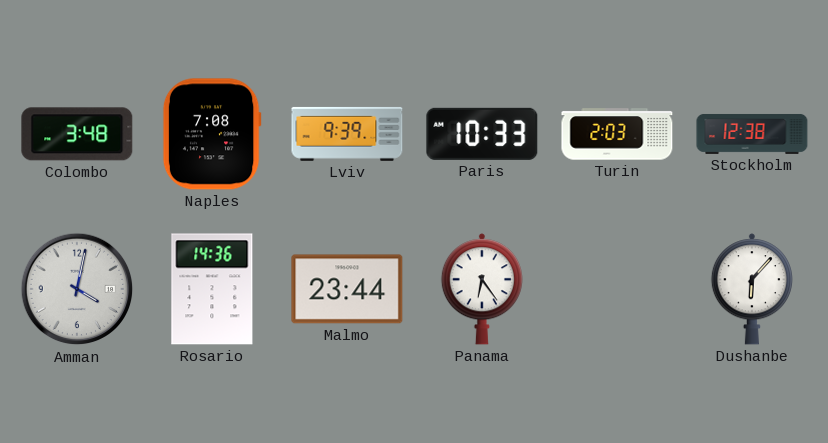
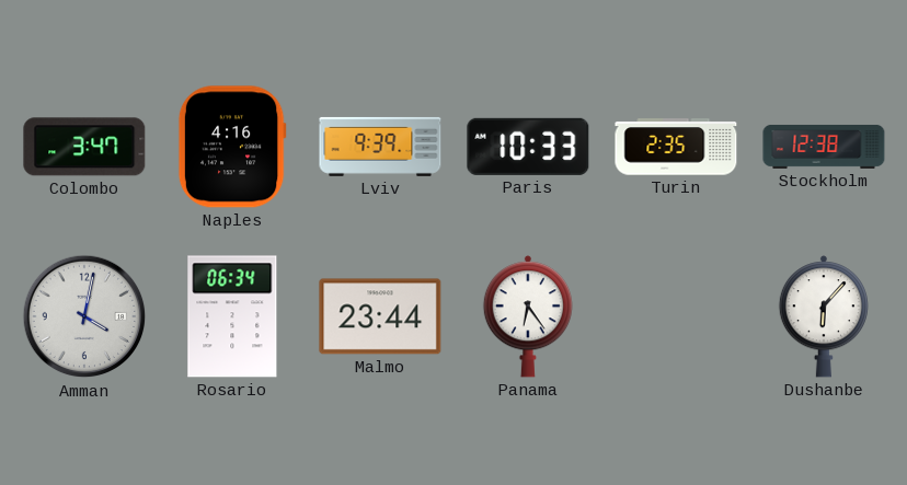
Colombo: 3:48 -> 3:47
Naples: 7:08 -> 4:16
Turin: 2:03 -> 2:35
Rosario: 14:36 -> 06:34
